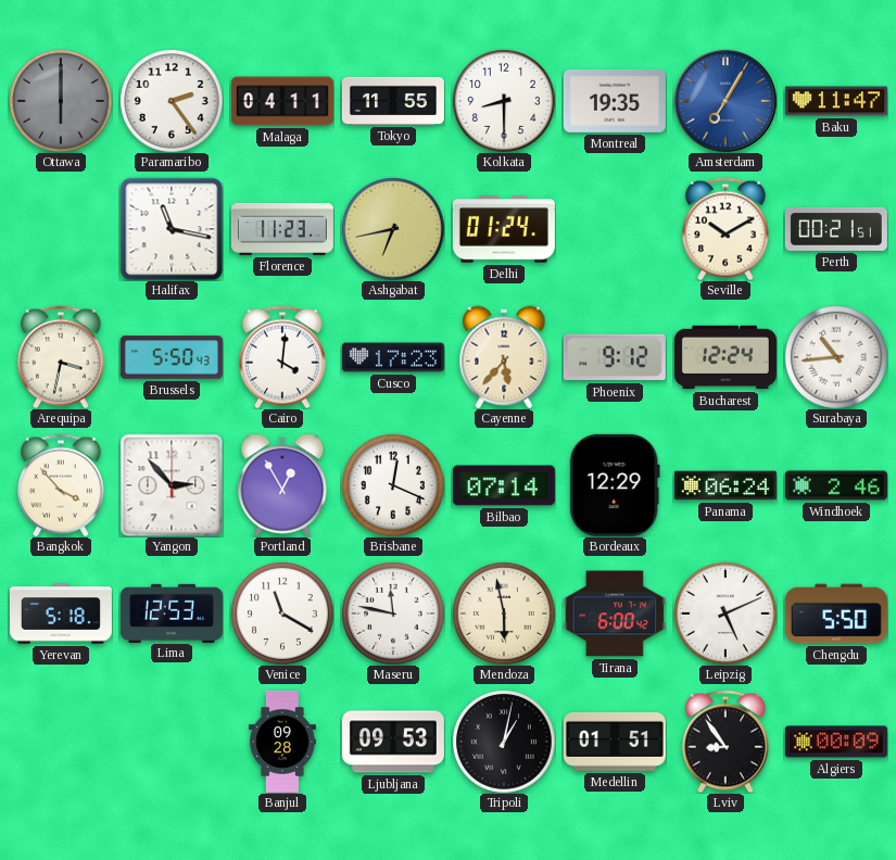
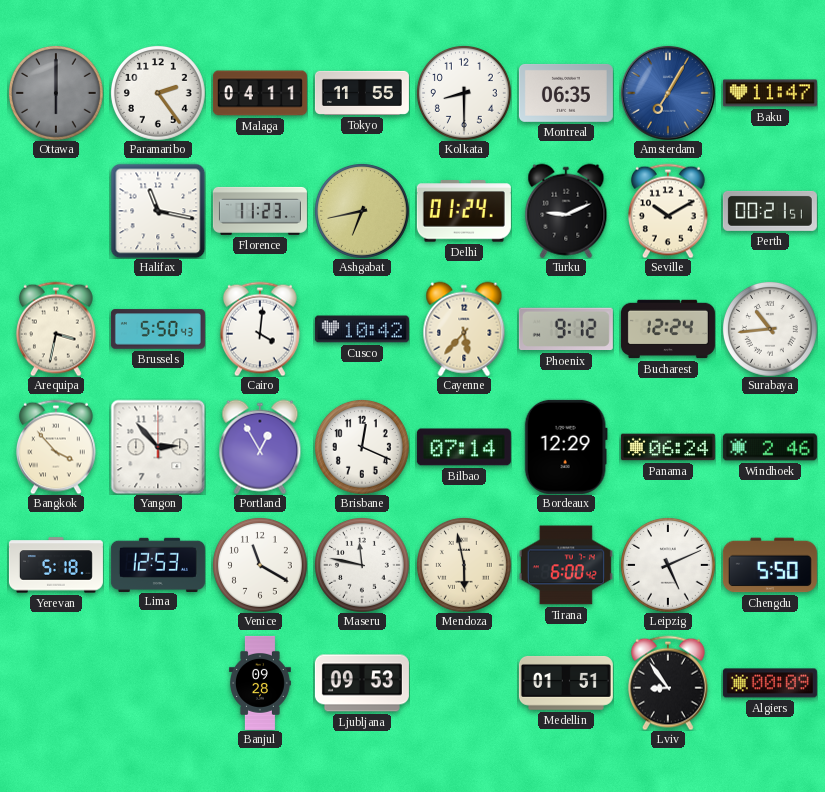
Montreal: 19:35 -> 06:35
Turku: none -> 9:11
Cusco: 17:23 -> 10:42
Tripoli: 1:02 -> none
